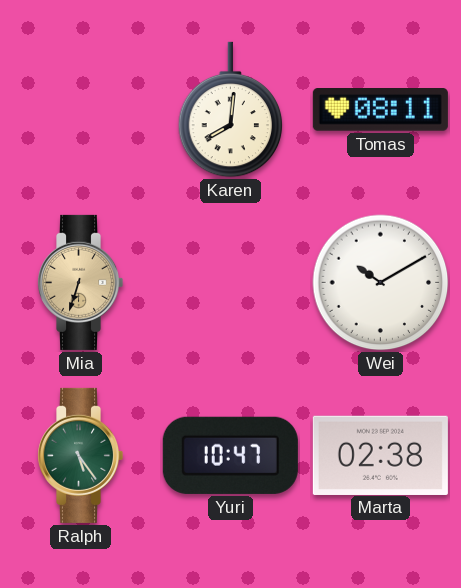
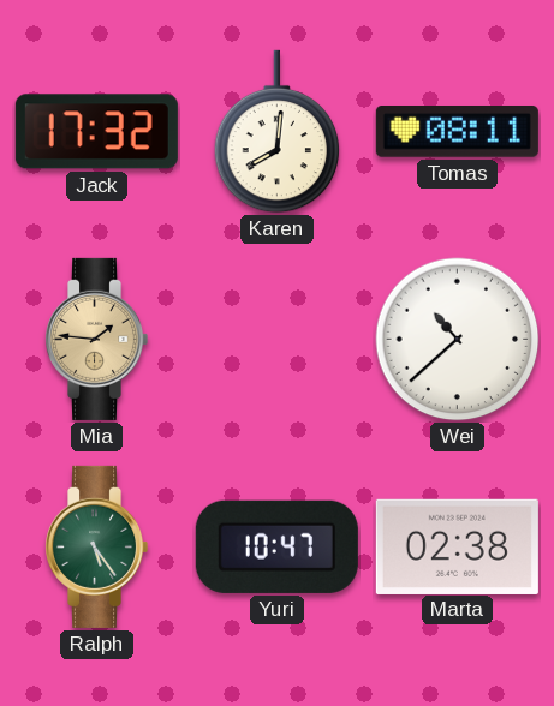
Jack: none -> 17:32
Mia: 6:33 -> 1:46
Wei: 10:10 -> 10:38
